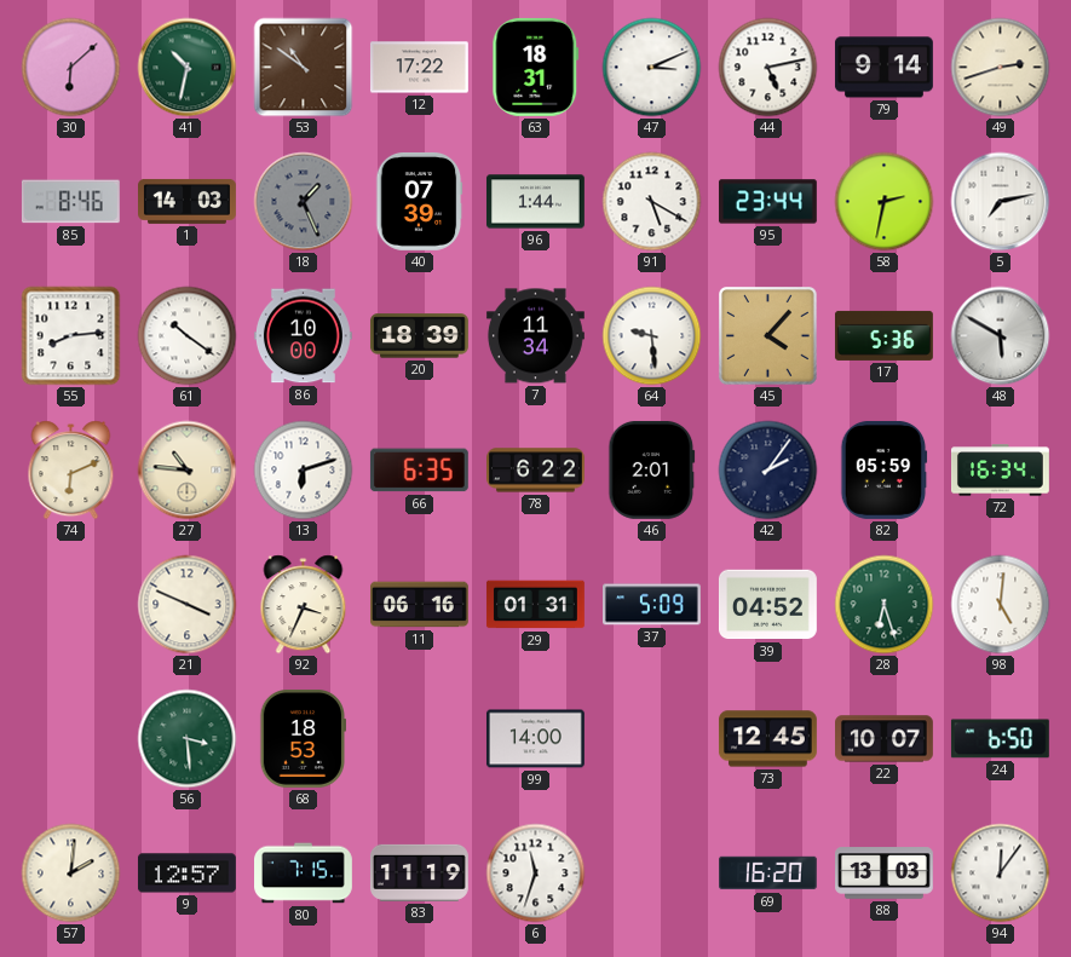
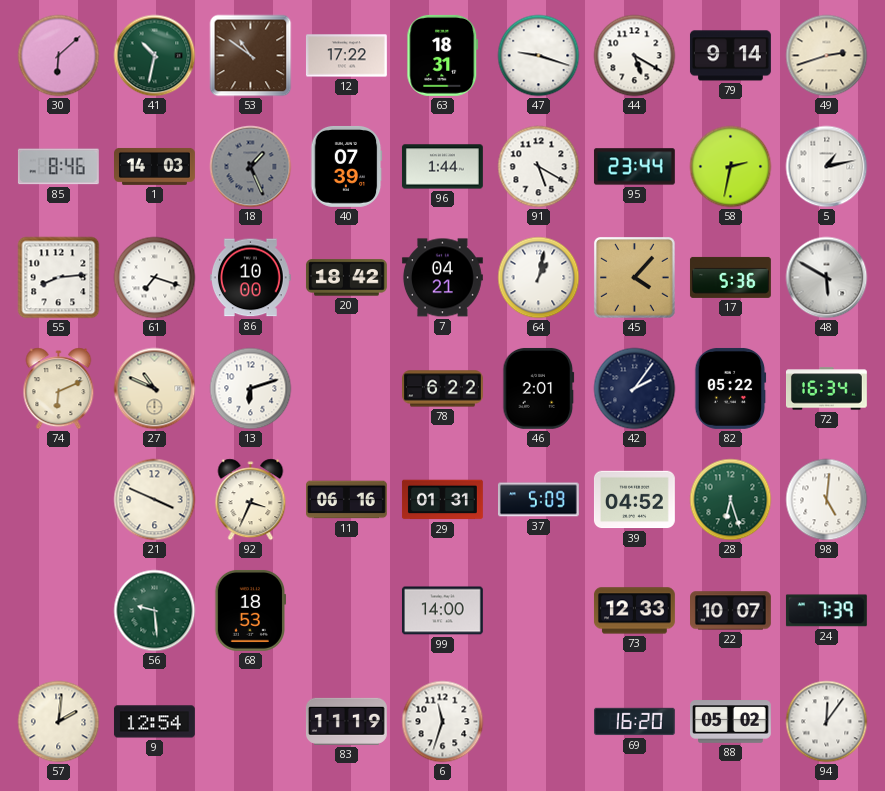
47: 3:11 -> 9:18
44: 5:13 -> 5:20
5: 7:13 -> 1:13
61: 10:21 -> 7:18
20: 18:39 -> 18:42
7: 11:34 -> 04:21
64: 9:29 -> 1:02
27: 10:46 -> 10:49
66: 6:35 -> none
82: 05:59 -> 05:22
56: 3:29 -> 9:29
73: 12:45 -> 12:33
24: 6:50 -> 7:39
9: 12:57 -> 12:54
80: 7:15 -> none
88: 13:03 -> 05:02
